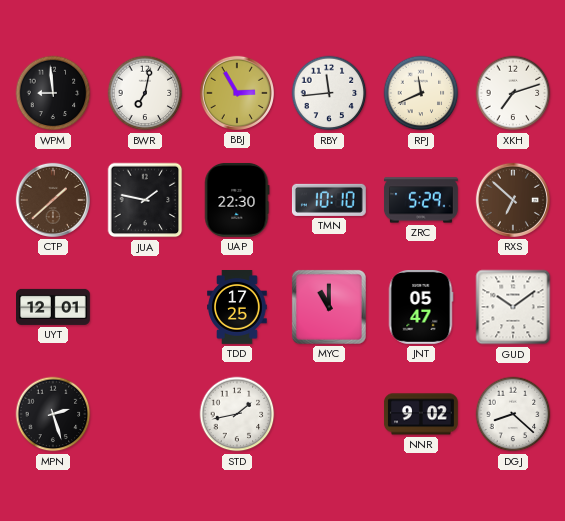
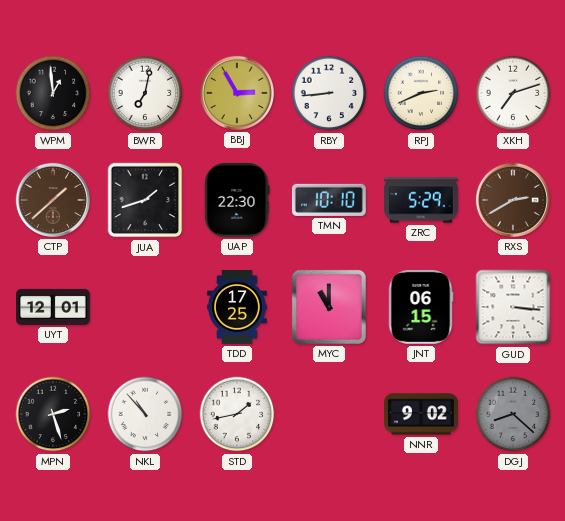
WPM: 8:59 -> 12:59
RBY: 11:44 -> 8:44
RPJ: 11:41 -> 2:41
JUA: 1:47 -> 1:42
RXS: 6:52 -> 2:40
JNT: 05:47 -> 06:15
GUD: 10:09 -> 3:16
NKL: none -> 10:53
DGJ dial: white -> grey
